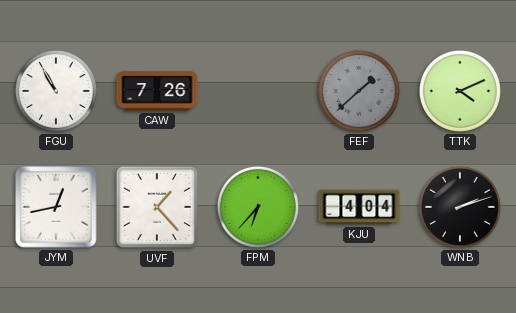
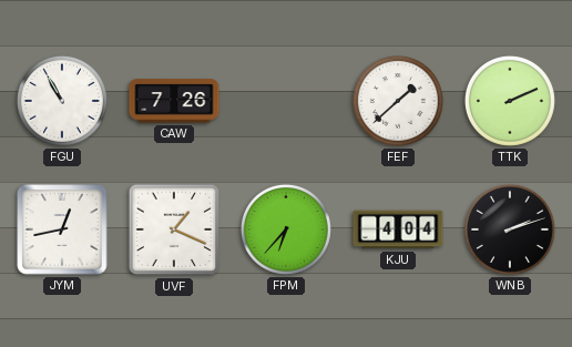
FEF dial: grey -> white
TTK: 4:11 -> 2:11
UVF: 1:23 -> 1:19
